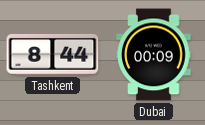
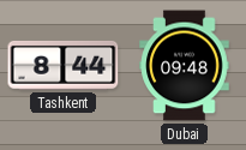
Dubai: 00:09 -> 09:48
